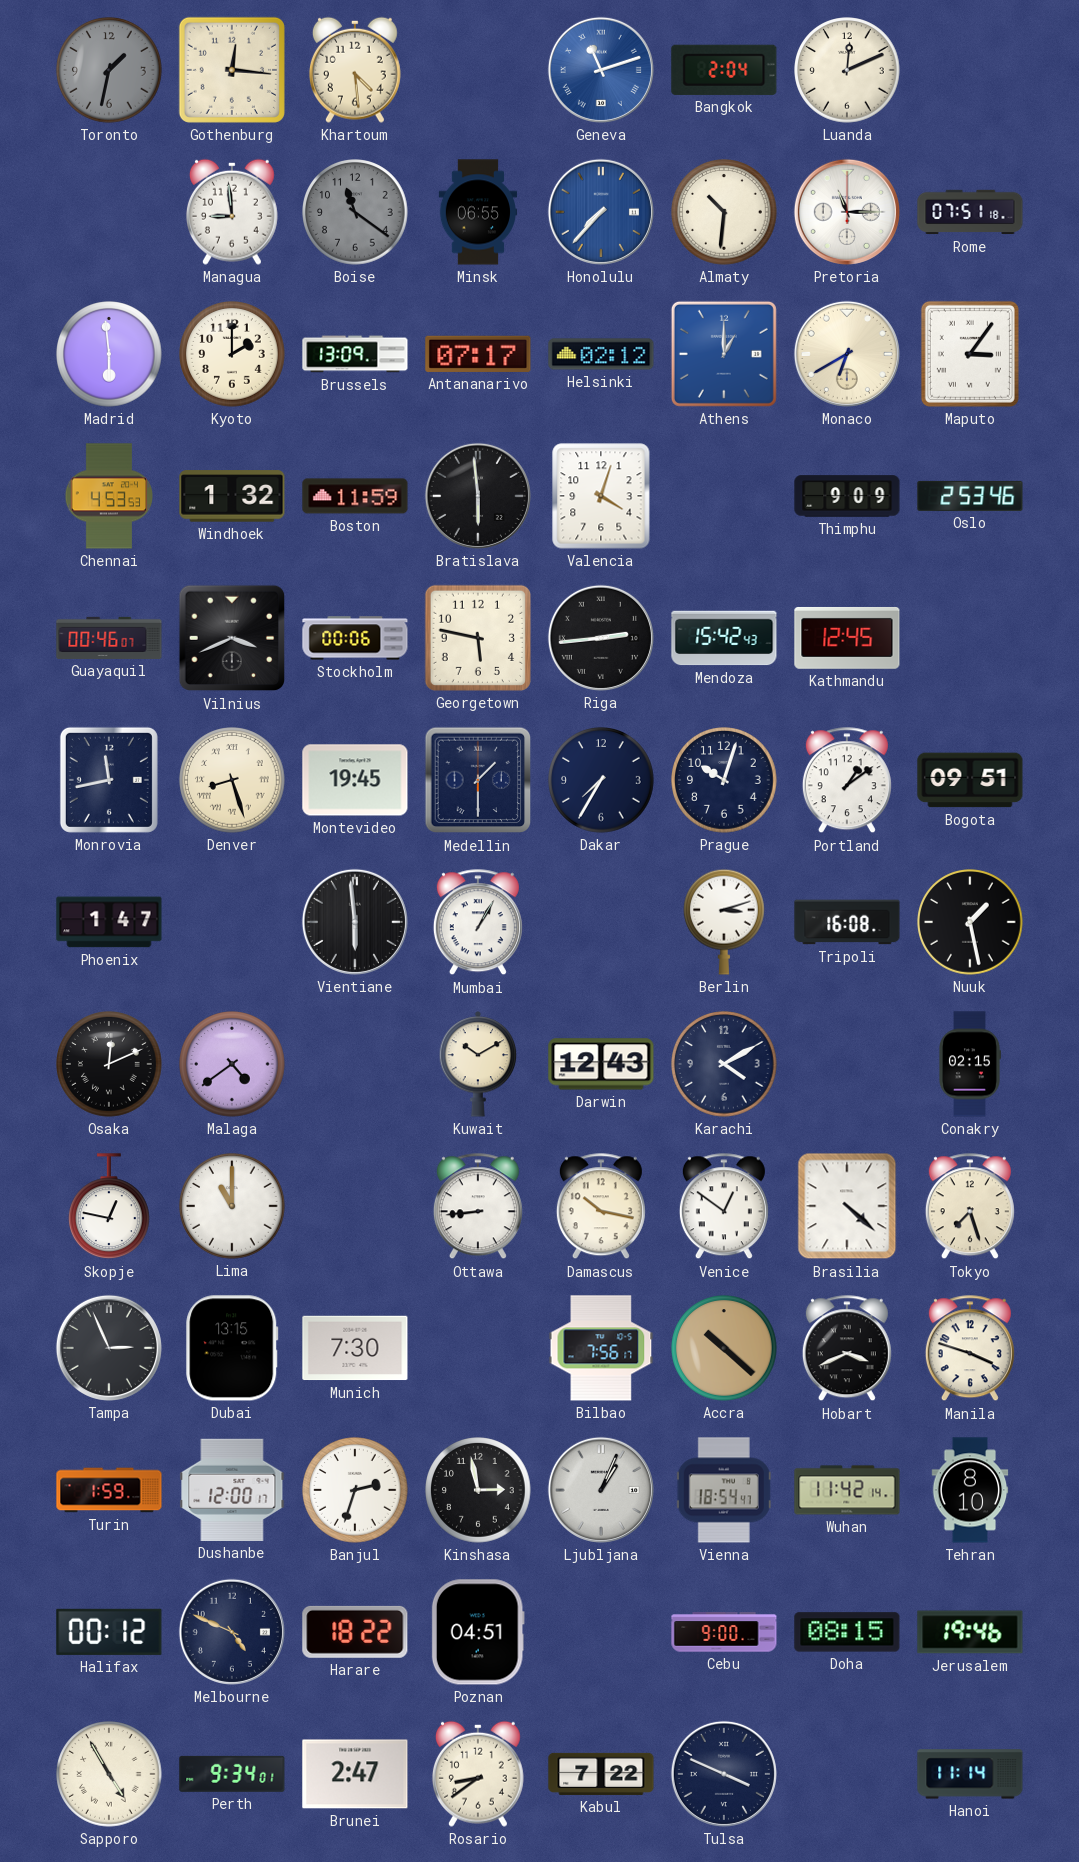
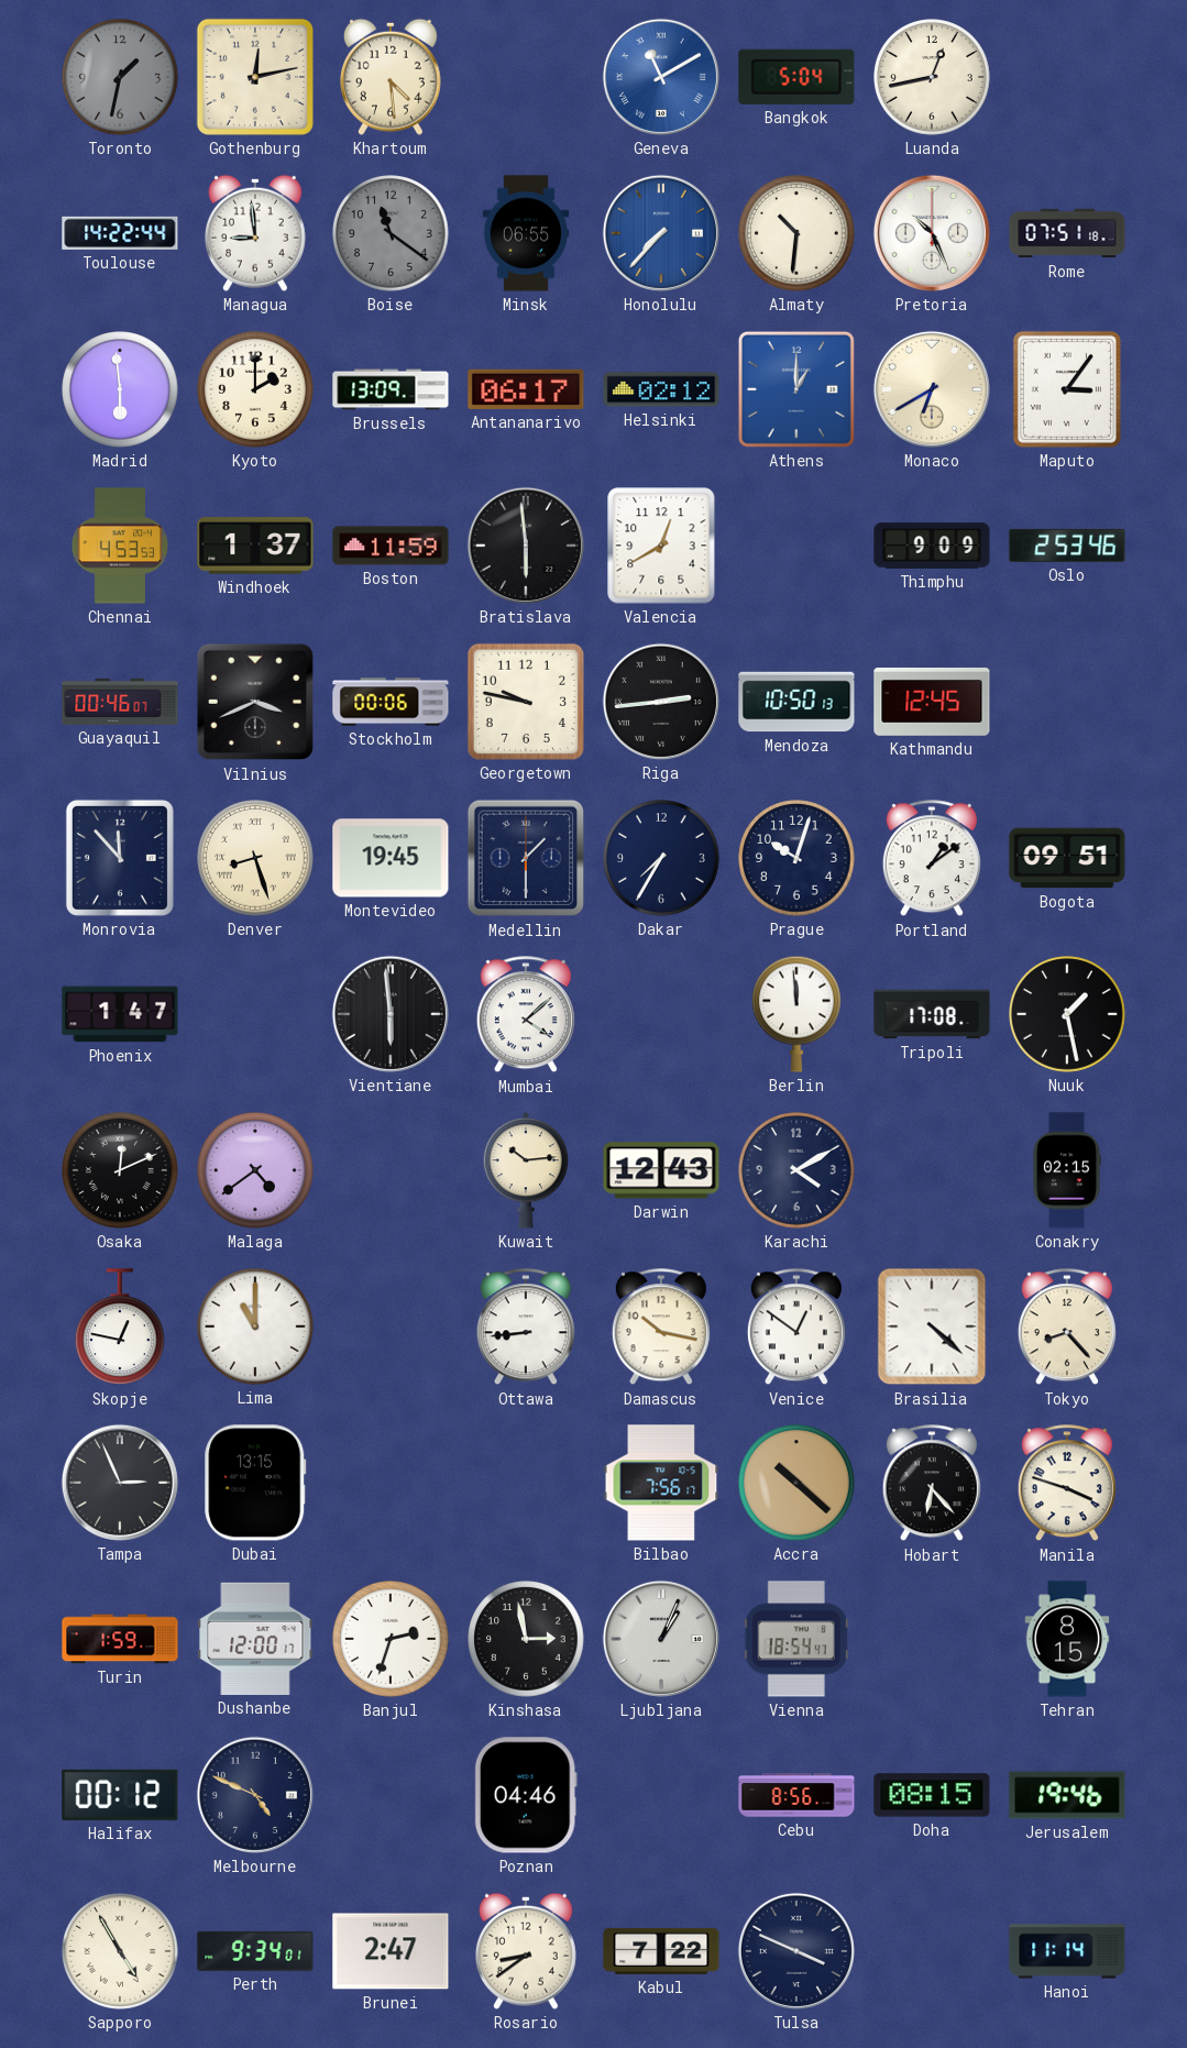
Gothenburg: 12:16 -> 12:13
Geneva: 11:12 -> 11:10
Bangkok: 2:04 -> 5:04
Luanda: 12:11 -> 12:43
Toulouse: none -> 14:22
Pretoria: 11:15 -> 10:26
Antananarivo: 07:17 -> 06:17
Windhoek: 1:32 -> 1:37
Valencia: 4:03 -> 12:40
Georgetown: 5:47 -> 9:47
Mendoza: 15:42 -> 10:50
Monrovia: 11:43 -> 11:53
Mumbai: 1:05 -> 4:08
Berlin: 3:12 -> 11:59
Tripoli: 16:08 -> 17:08
Kuwait: 10:10 -> 10:14
Tokyo: 7:27 -> 8:23
Munich: 7:30 -> none
Hobart: 3:41 -> 6:23
Wuhan: 11:42 -> none
Tehran: 8:10 -> 8:15
Harare: 18:22 -> none
Poznan: 04:51 -> 04:46
Cebu: 9:00 -> 8:56
